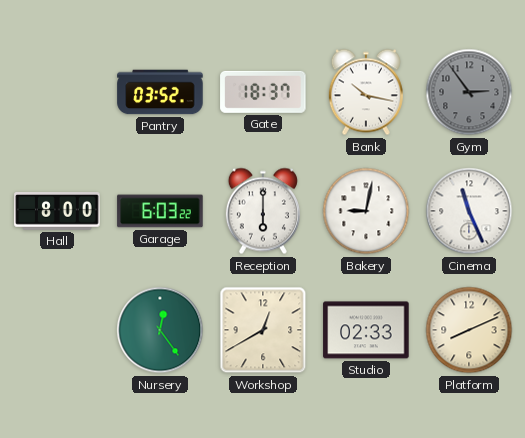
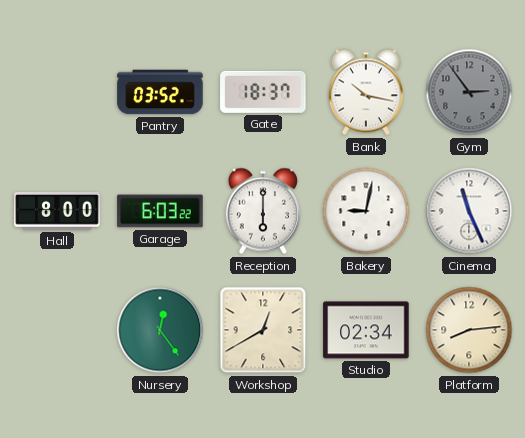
Studio: 02:33 -> 02:34
Platform: 8:11 -> 8:14
